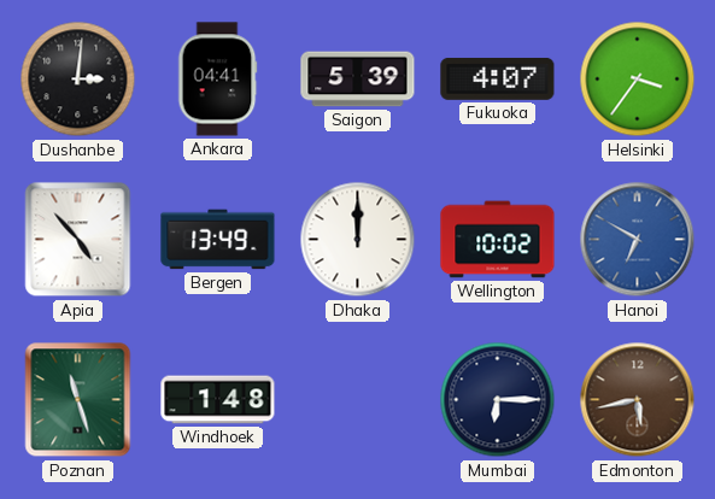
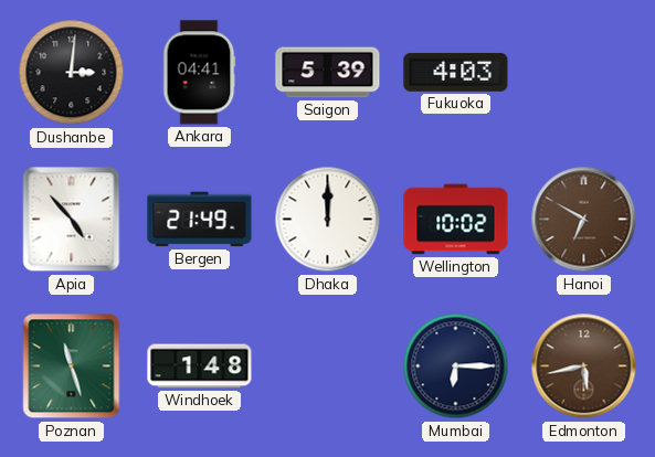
Fukuoka: 4:07 -> 4:03
Helsinki: 3:36 -> none
Bergen: 13:49 -> 21:49
Hanoi dial: blue -> brown
